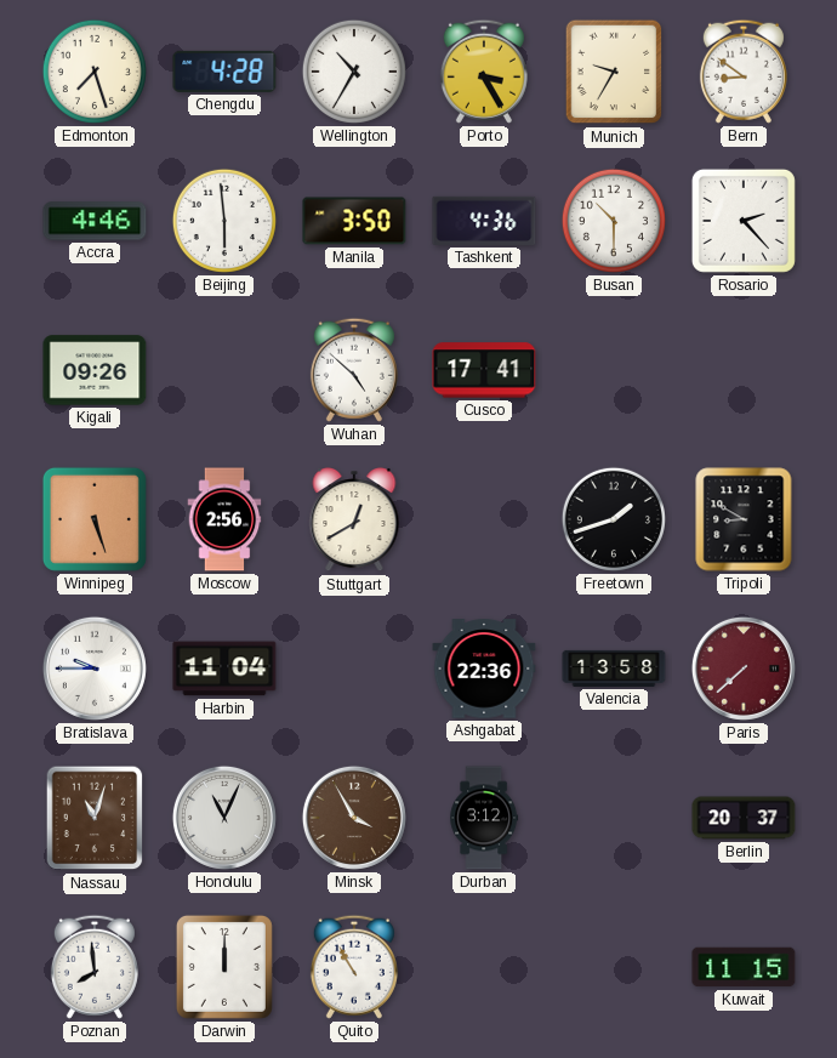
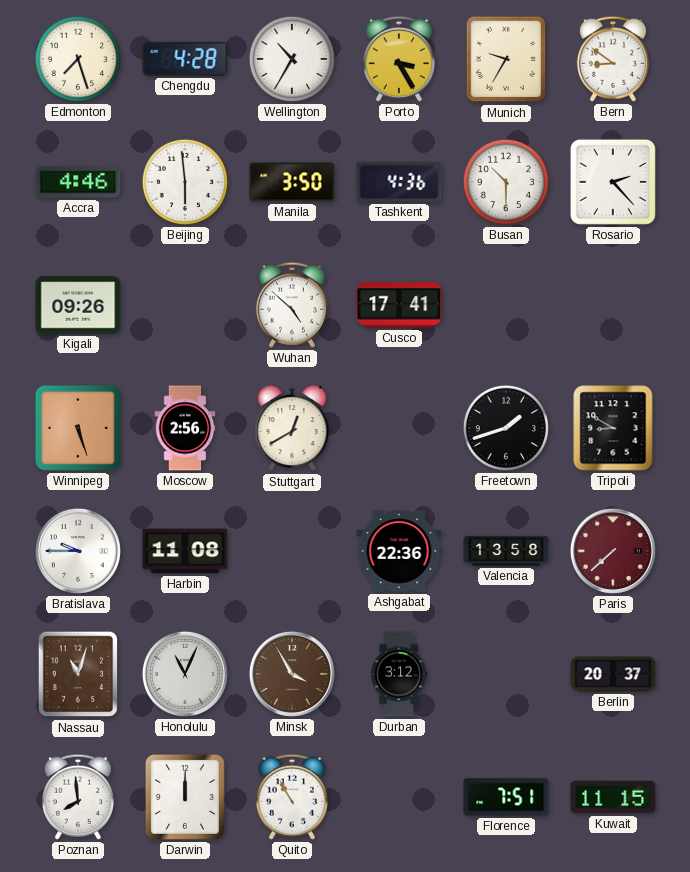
Harbin: 11:04 -> 11:08
Florence: none -> 7:51
